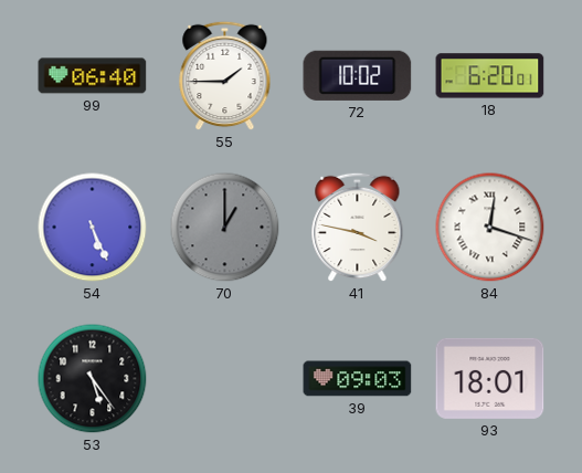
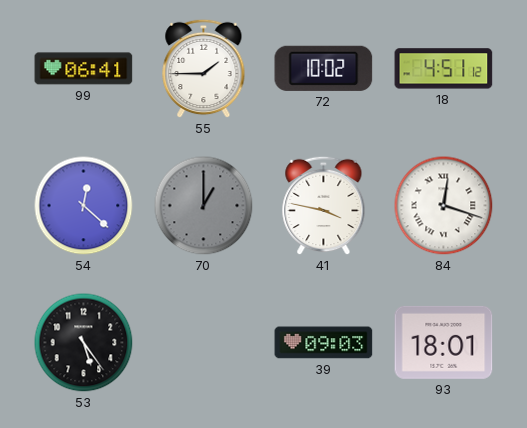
99: 06:40 -> 06:41
18: 6:20 -> 4:51
54: 5:26 -> 12:22
